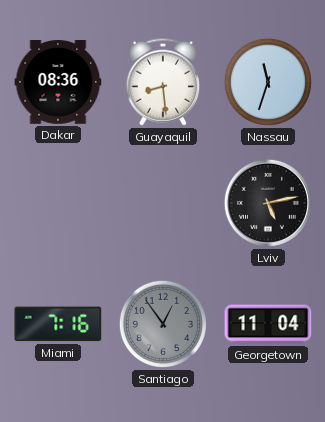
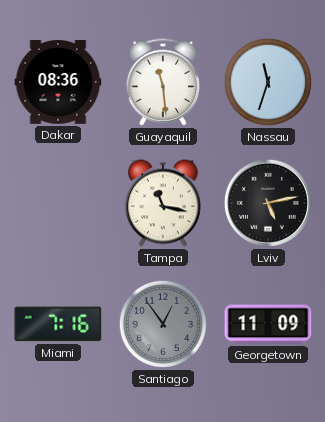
Guayaquil: 8:29 -> 11:29
Tampa: none -> 11:17
Georgetown: 11:04 -> 11:09
